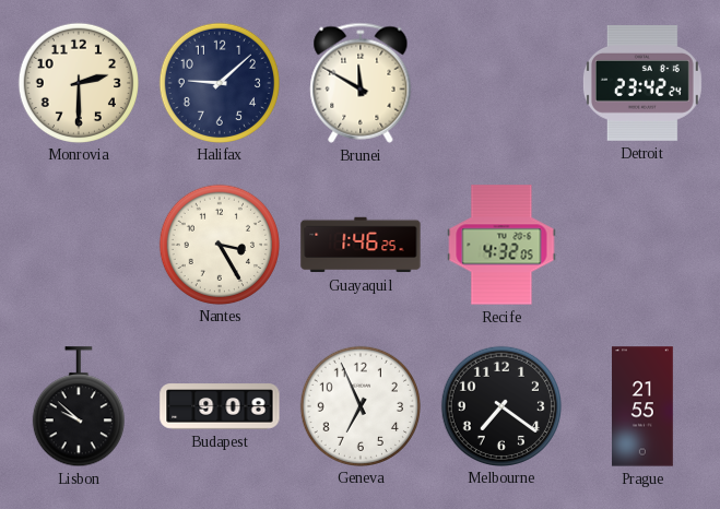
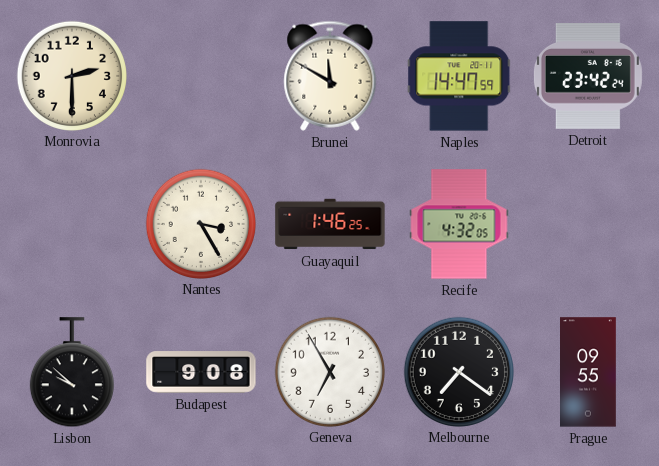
Halifax: 9:08 -> none
Naples: none -> 14:47
Geneva: 6:56 -> 6:55
Prague: 21:55 -> 09:55
